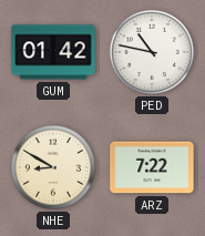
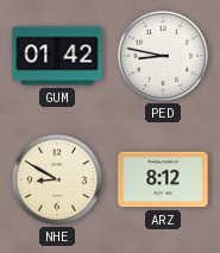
PED: 10:47 -> 8:47
ARZ: 7:22 -> 8:12
